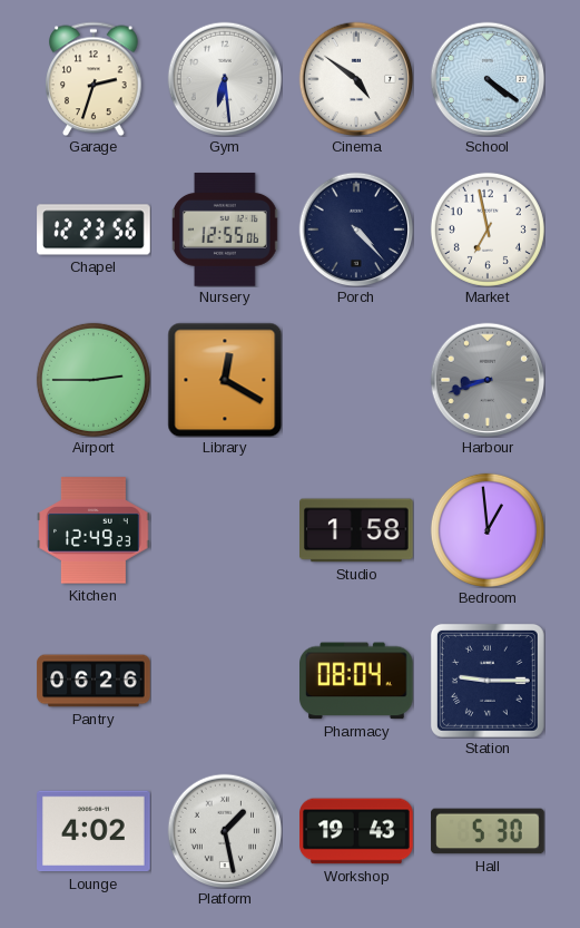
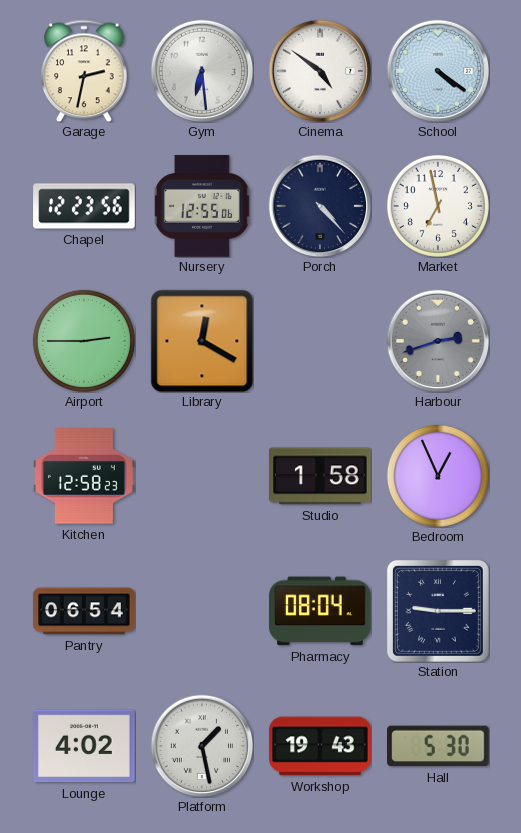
Garage: 2:33 -> 2:32
Harbour: 8:42 -> 2:42
Kitchen: 12:49 -> 12:58
Bedroom: 12:59 -> 12:56
Pantry: 06:26 -> 06:54
